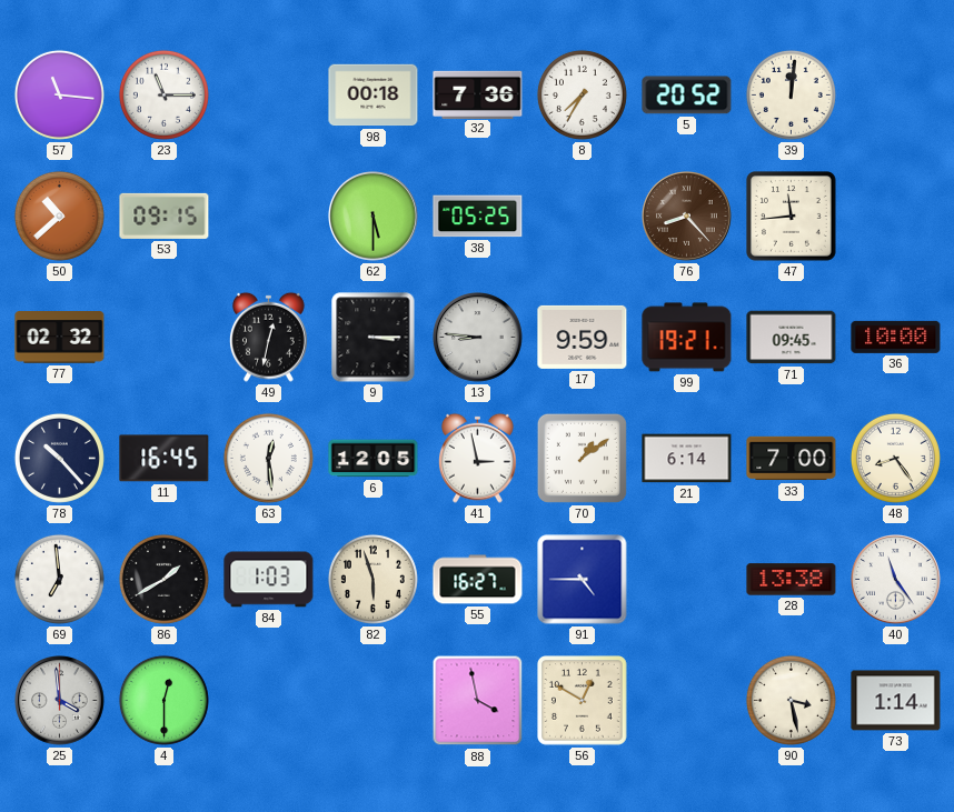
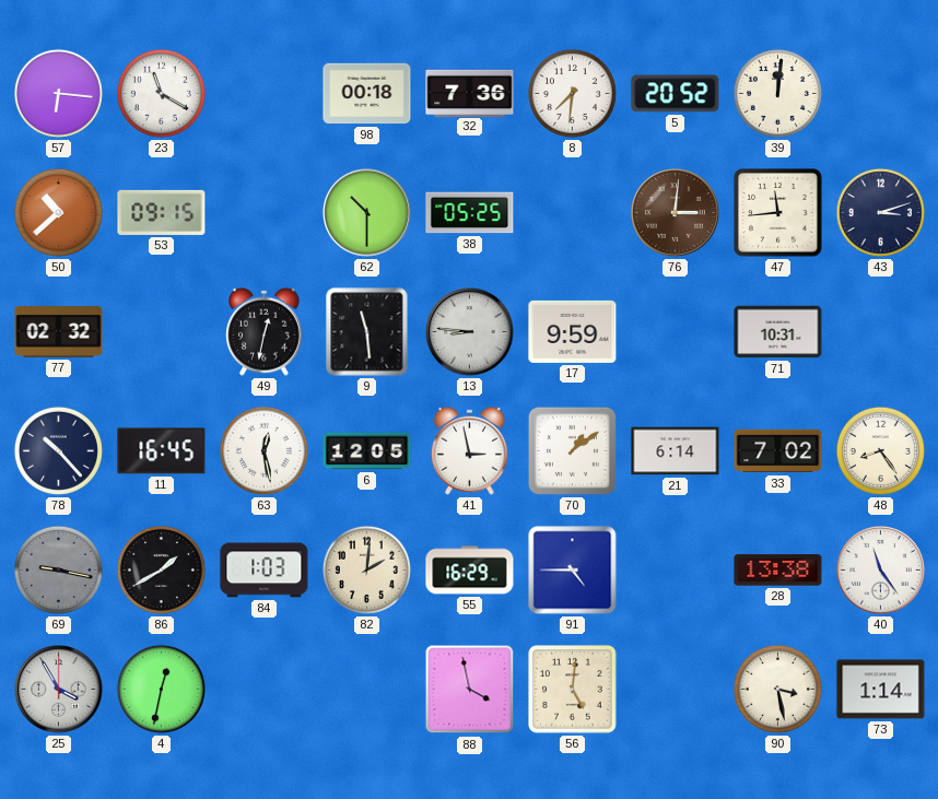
57: 11:16 -> 6:16
23: 11:15 -> 11:20
8: 7:35 -> 7:31
62: 5:30 -> 10:30
76: 8:23 -> 3:01
43: none -> 3:12
9: 3:15 -> 11:29
99: 19:21 -> none
71: 09:45 -> 10:31
36: 10:00 -> none
63: 12:29 -> 12:28
33: 7:00 -> 7:02
69: 6:59 -> 9:17
69 dial: white -> grey
82: 5:57 -> 2:01
55: 16:27 -> 16:29
25: 3:59 -> 3:55
4: 12:30 -> 12:32
56: 12:50 -> 5:01
